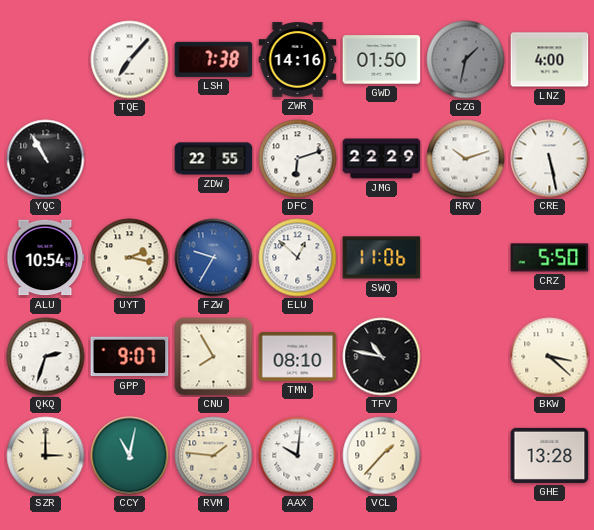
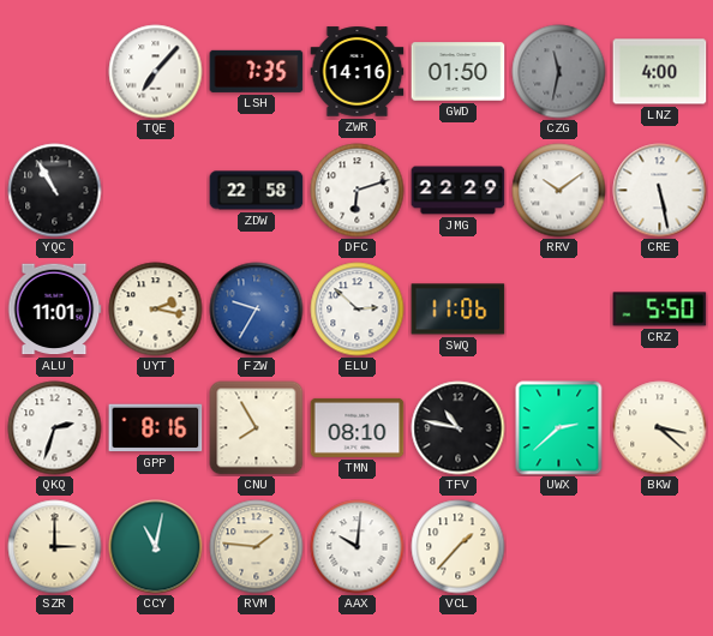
LSH: 7:38 -> 7:35
CZG: 1:32 -> 11:32
ZDW: 22:55 -> 22:58
RRV: 10:12 -> 10:09
ALU: 10:54 -> 11:01
ELU: 12:52 -> 2:52
GPP: 9:07 -> 8:16
UWX: none -> 2:38
GHE: 13:28 -> none
